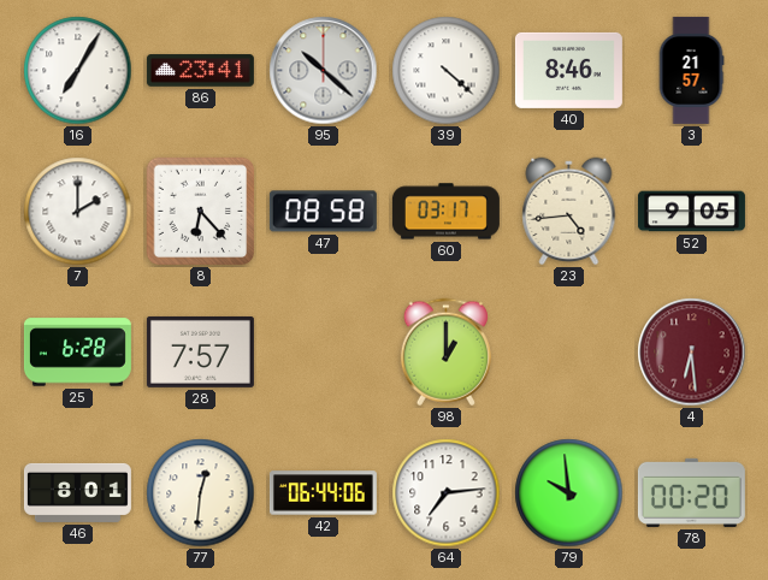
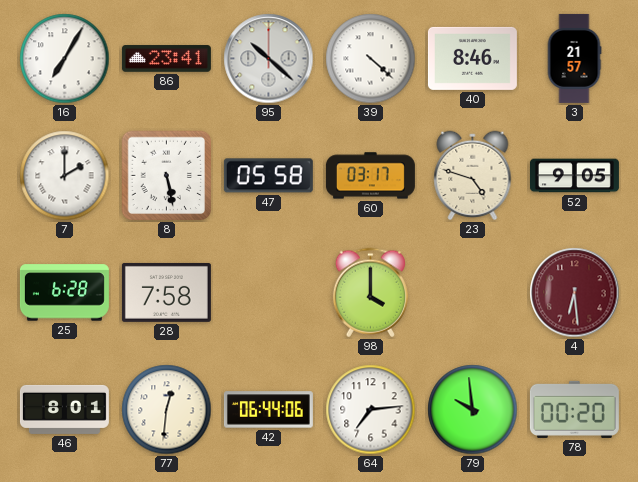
8: 6:23 -> 5:28
47: 08:58 -> 05:58
23: 4:44 -> 4:48
28: 7:57 -> 7:58
98: 1:00 -> 4:00
